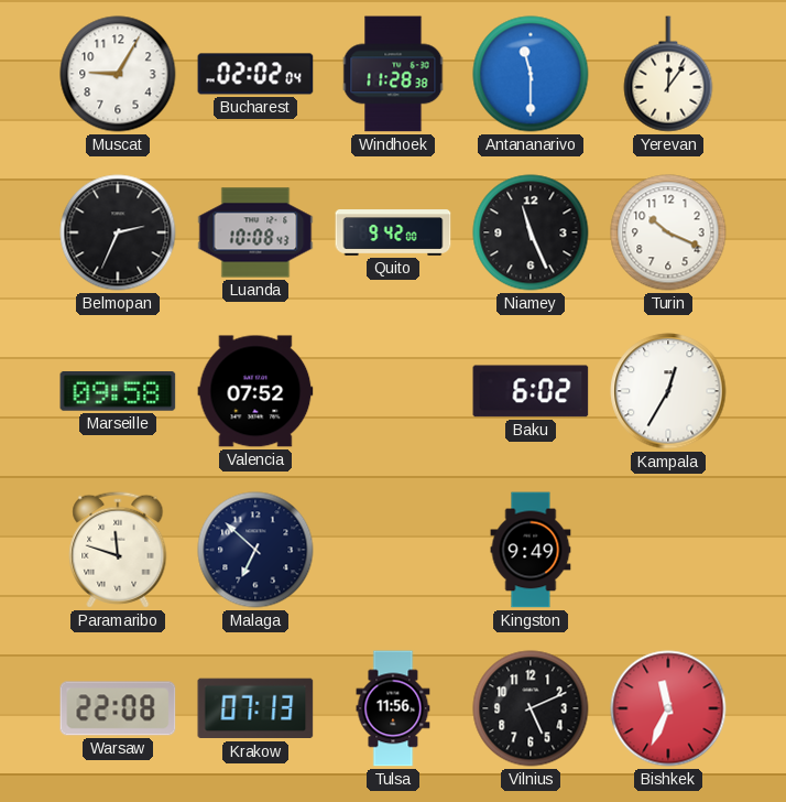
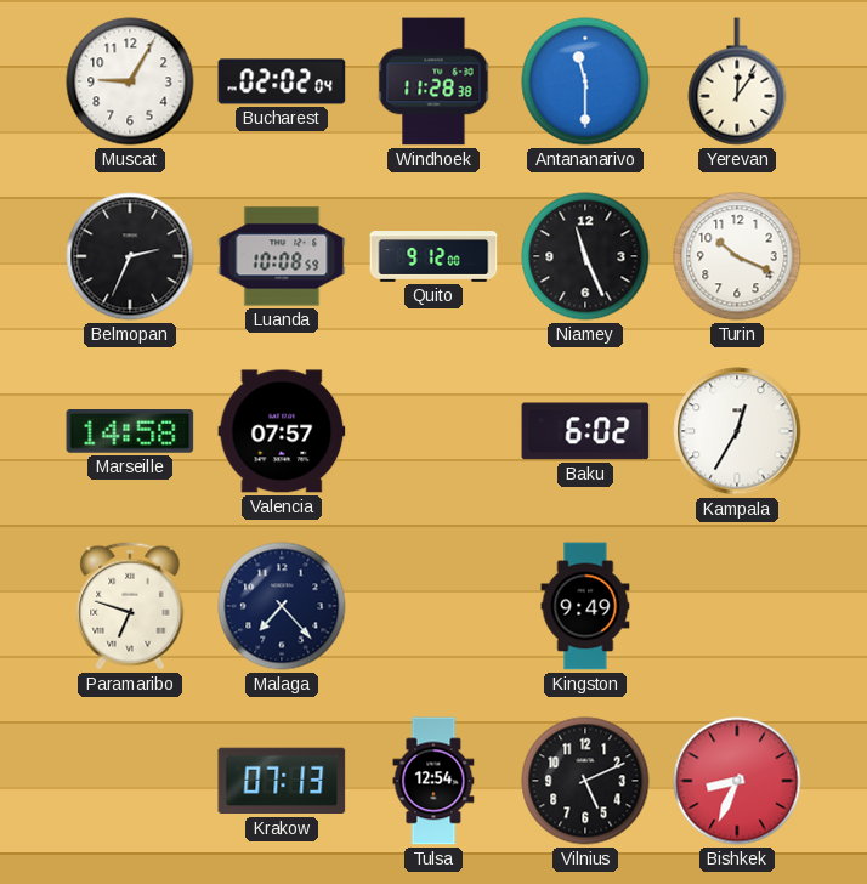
Luanda: 10:08:43 -> 10:08:59
Quito: 9:42 -> 9:12
Marseille: 09:58 -> 14:58
Valencia: 07:52 -> 07:57
Paramaribo: 11:48 -> 6:48
Malaga: 6:52 -> 7:23
Warsaw: 22:08 -> none
Tulsa: 11:56 -> 12:54
Bishkek: 11:34 -> 8:34
